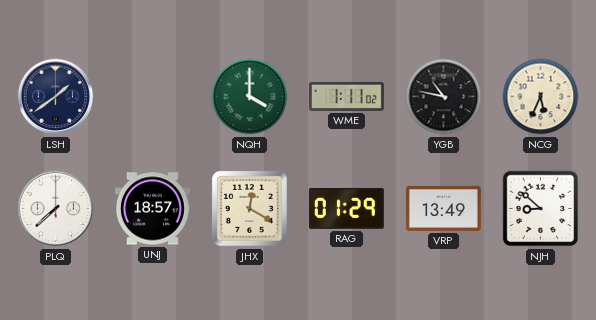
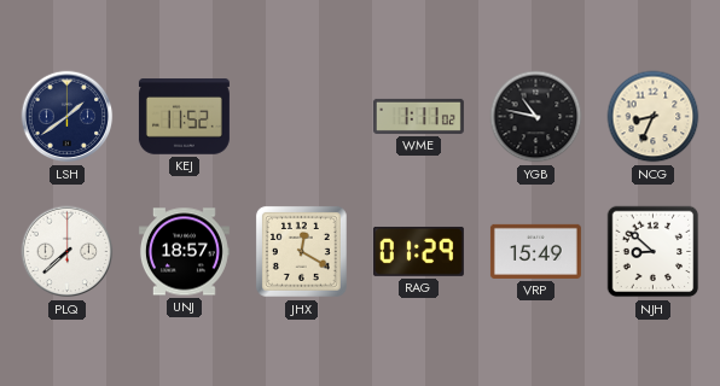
KEJ: none -> 11:52
NQH: 4:00 -> none
NCG: 5:34 -> 8:34
VRP: 13:49 -> 15:49
